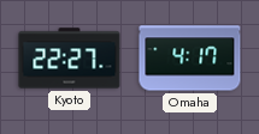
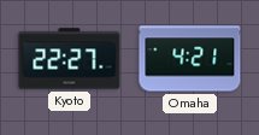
Omaha: 4:17 -> 4:21
